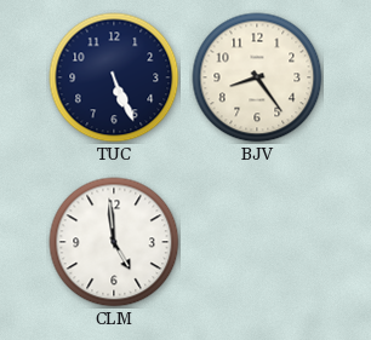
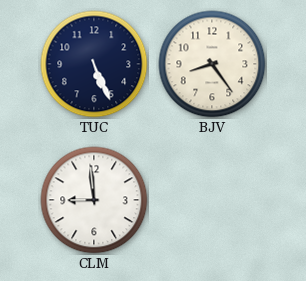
CLM: 4:59 -> 8:59
